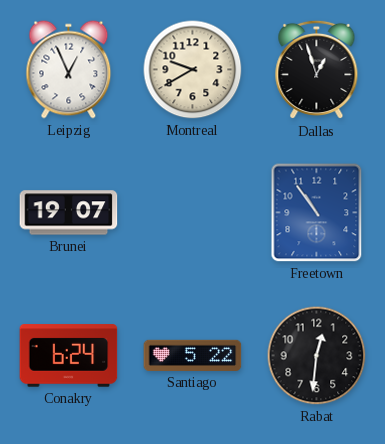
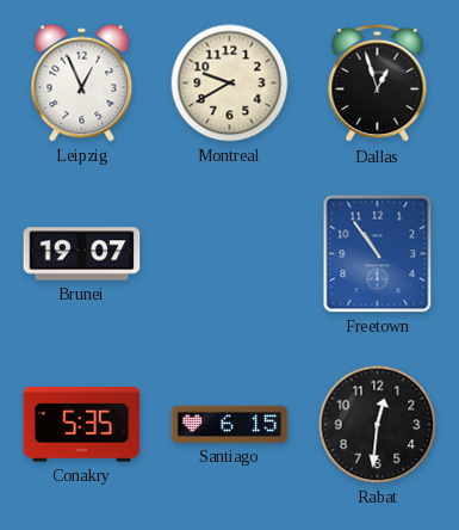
Conakry: 6:24 -> 5:35
Santiago: 5:22 -> 6:15
